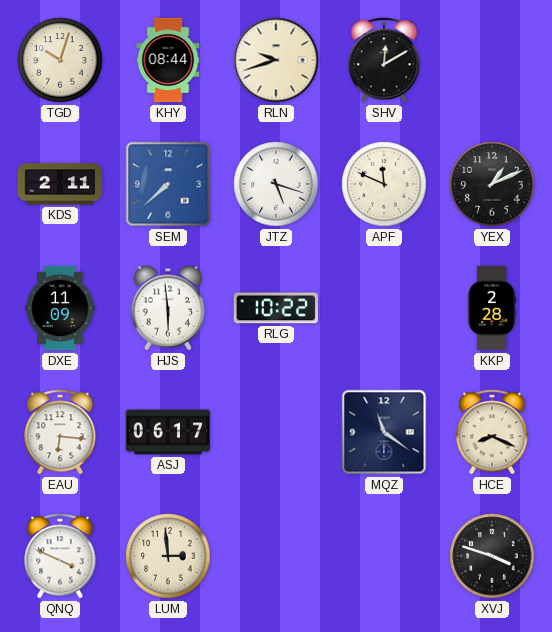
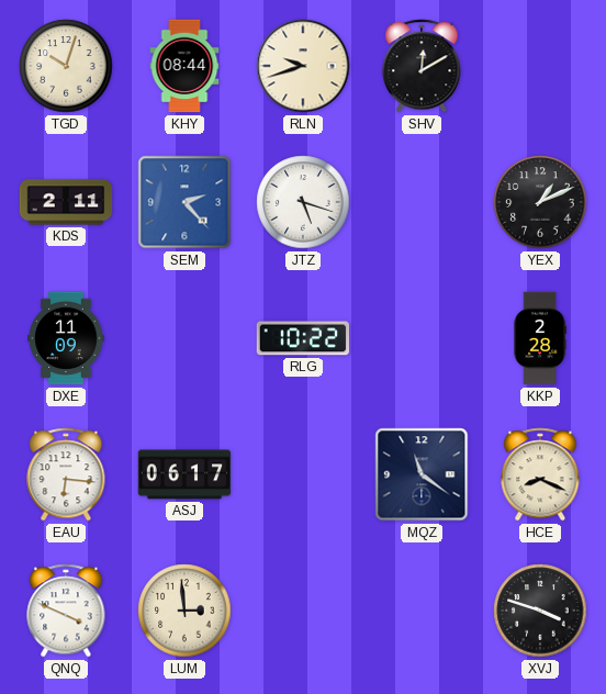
SEM: 7:38 -> 2:23
APF: 11:49 -> none
HJS: 5:59 -> none
